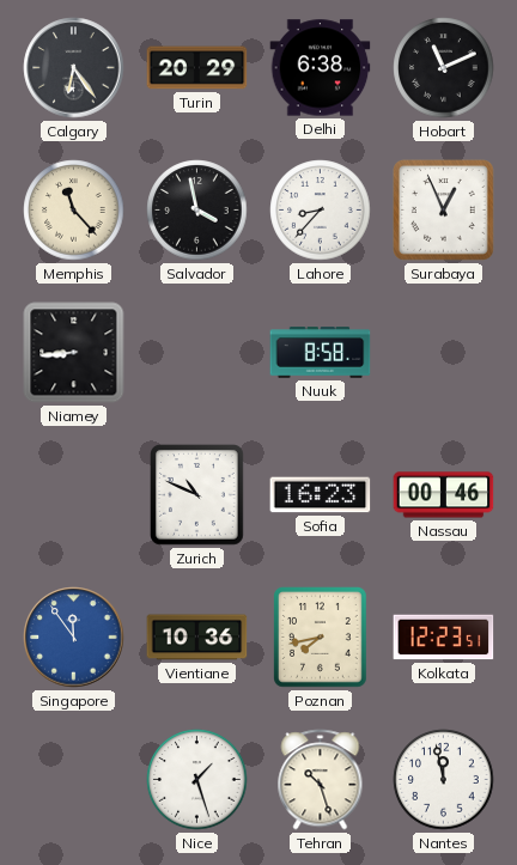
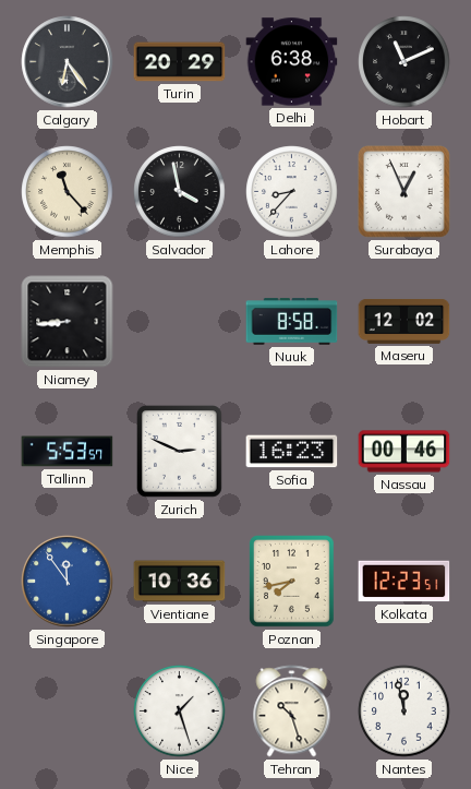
Maseru: none -> 12:02
Tallinn: none -> 5:53
Zurich: 10:49 -> 2:49
